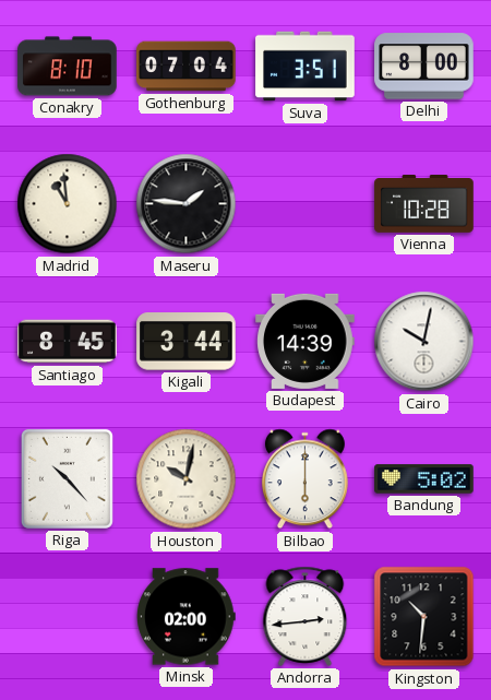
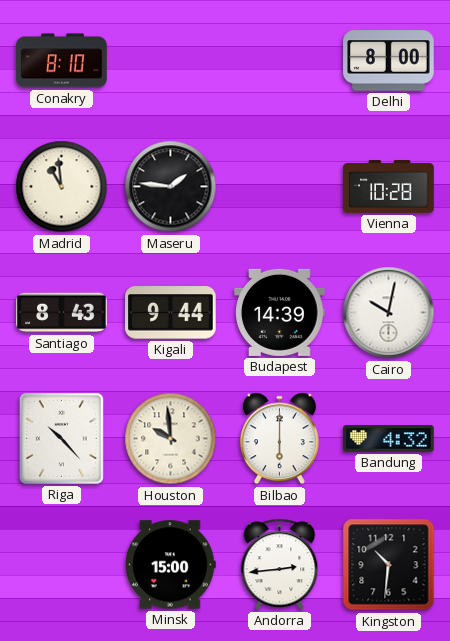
Gothenburg: 07:04 -> none
Suva: 3:51 -> none
Santiago: 8:45 -> 8:43
Kigali: 3:44 -> 9:44
Houston: 10:02 -> 9:59
Bandung: 5:02 -> 4:32
Minsk: 02:00 -> 15:00
